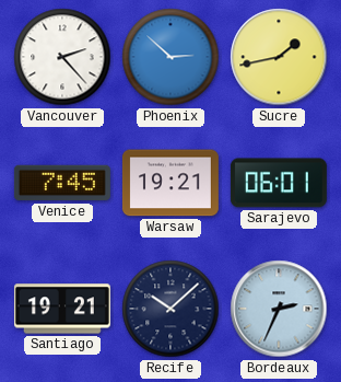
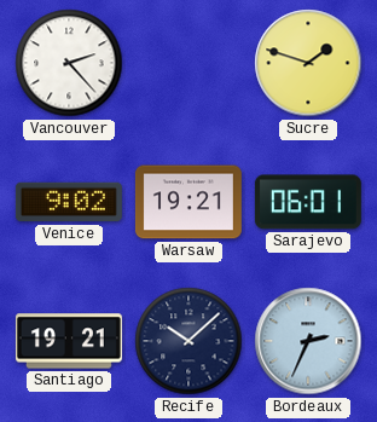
Phoenix: 2:52 -> none
Sucre: 1:43 -> 1:48
Venice: 7:45 -> 9:02
